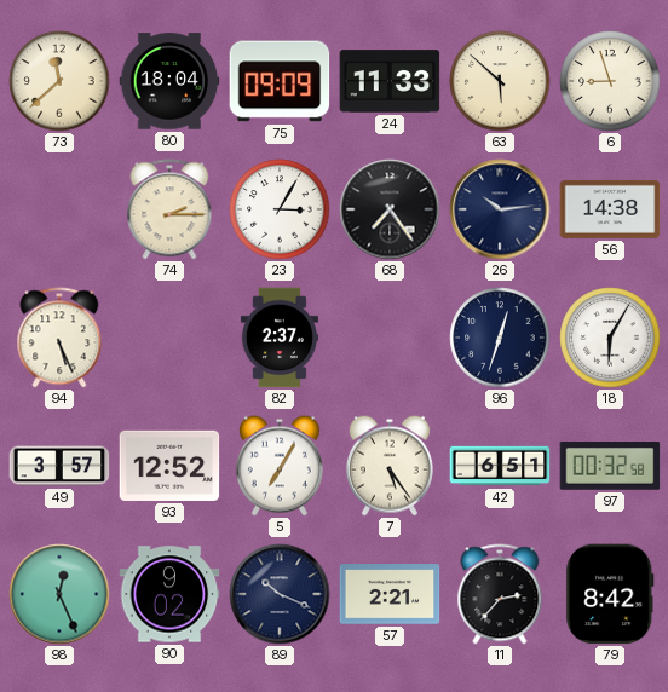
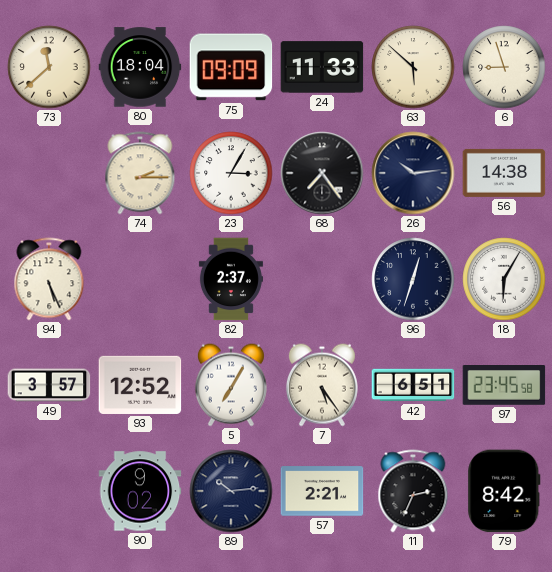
97: 00:32 -> 23:45
98: 12:26 -> none
89: 10:19 -> 10:14
11: 2:37 -> 2:34
